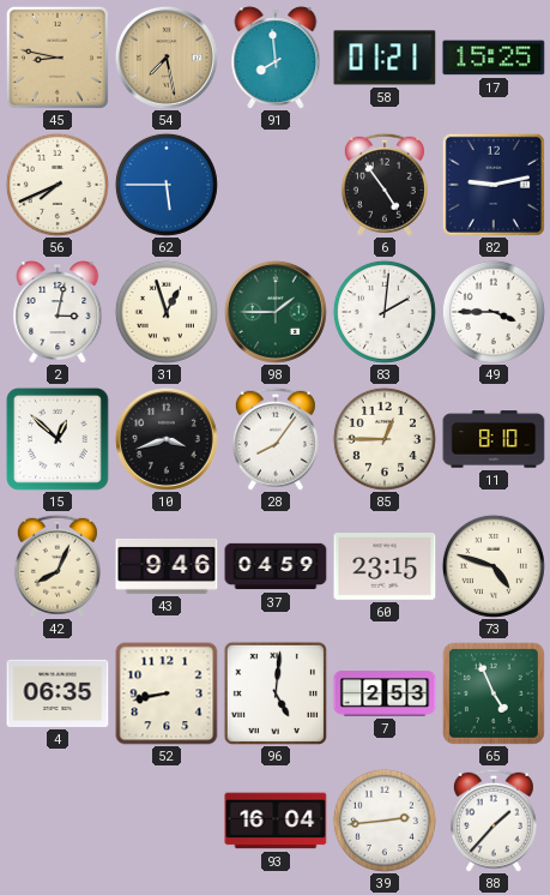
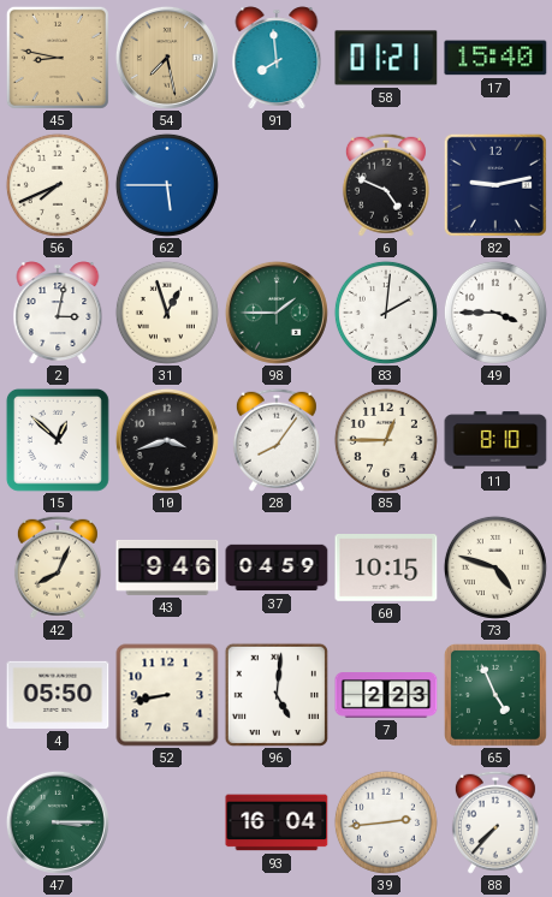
17: 15:25 -> 15:40
6: 4:54 -> 4:49
60: 23:15 -> 10:15
4: 06:35 -> 05:50
7: 2:53 -> 2:23
47: none -> 3:15
88: 1:37 -> 7:37
